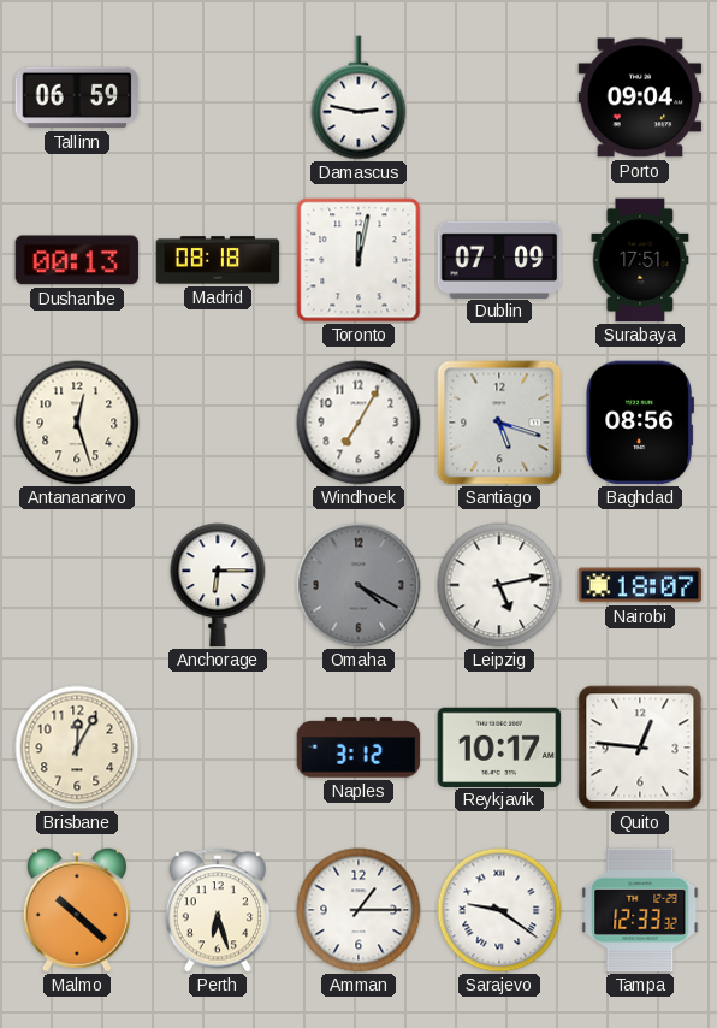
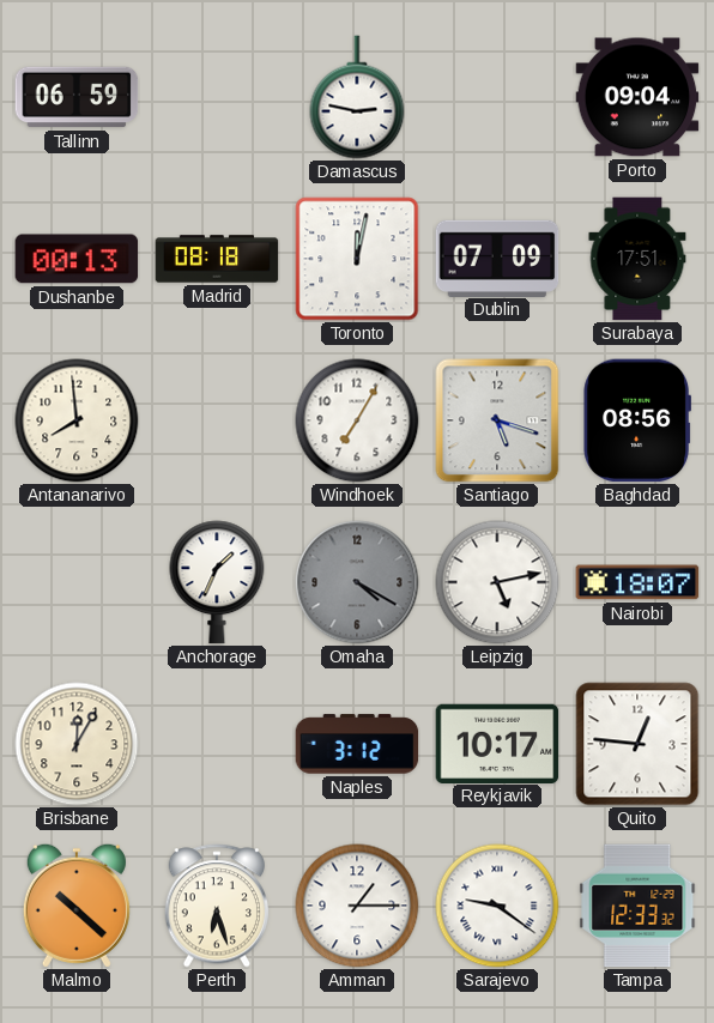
Antananarivo: 12:27 -> 7:59
Anchorage: 6:15 -> 1:34
